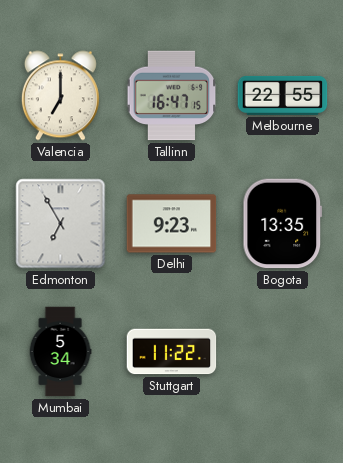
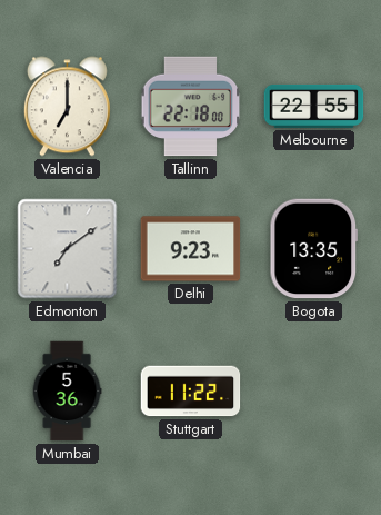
Tallinn: 16:47 -> 22:18
Edmonton: 6:55 -> 7:09
Mumbai: 5:34 -> 5:36
